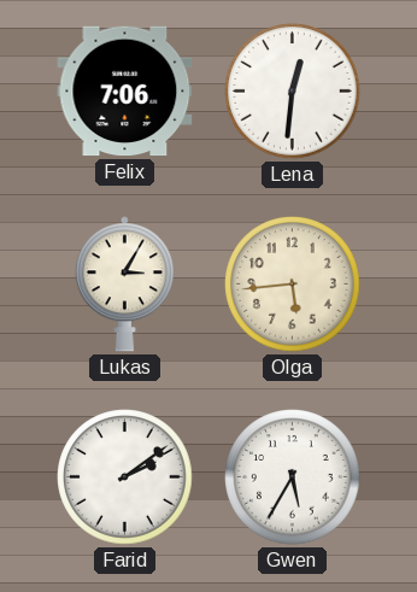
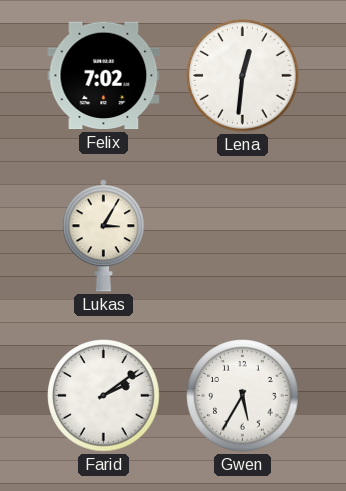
Felix: 7:06 -> 7:02
Olga: 5:44 -> none
